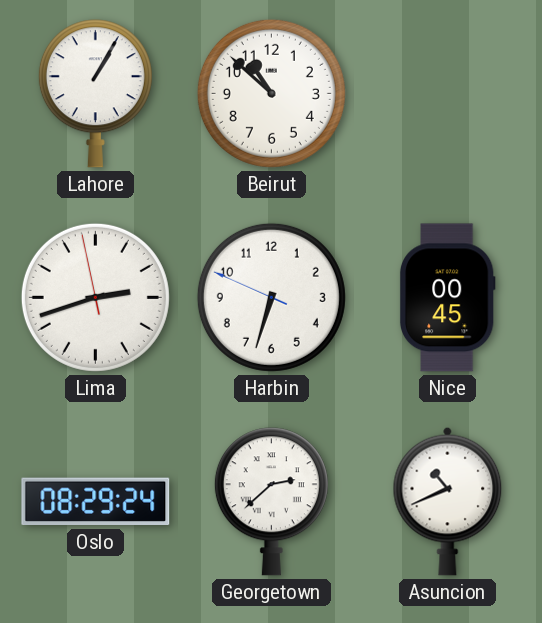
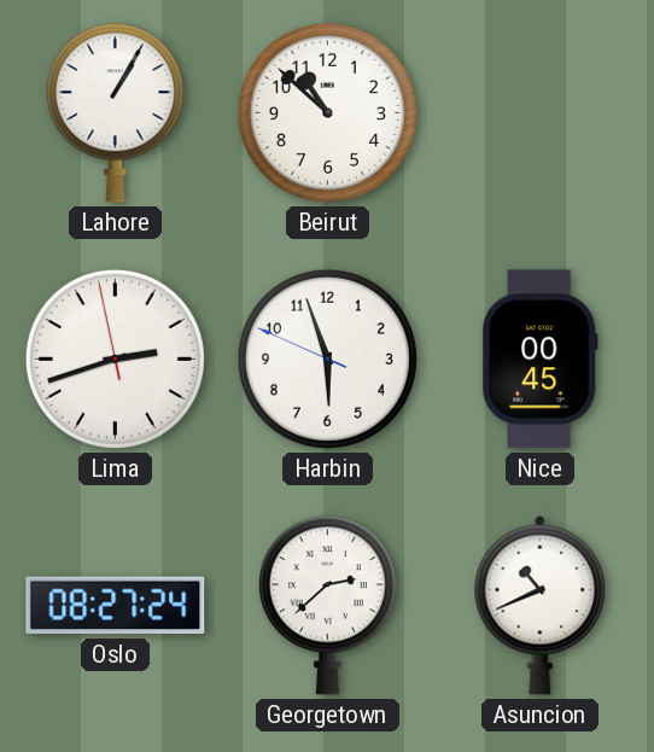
Harbin: 6:32 -> 5:56
Oslo: 08:29 -> 08:27
